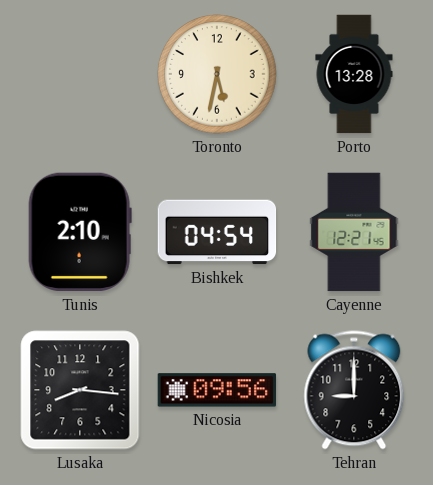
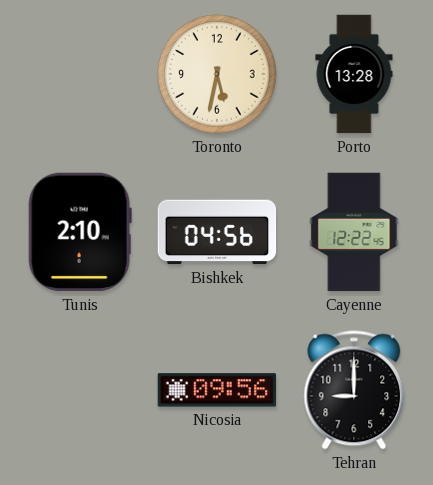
Bishkek: 04:54 -> 04:56
Cayenne: 12:21 -> 12:22
Lusaka: 8:16 -> none
